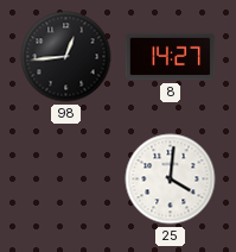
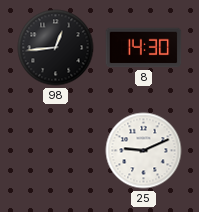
8: 14:27 -> 14:30
25: 4:01 -> 9:11
